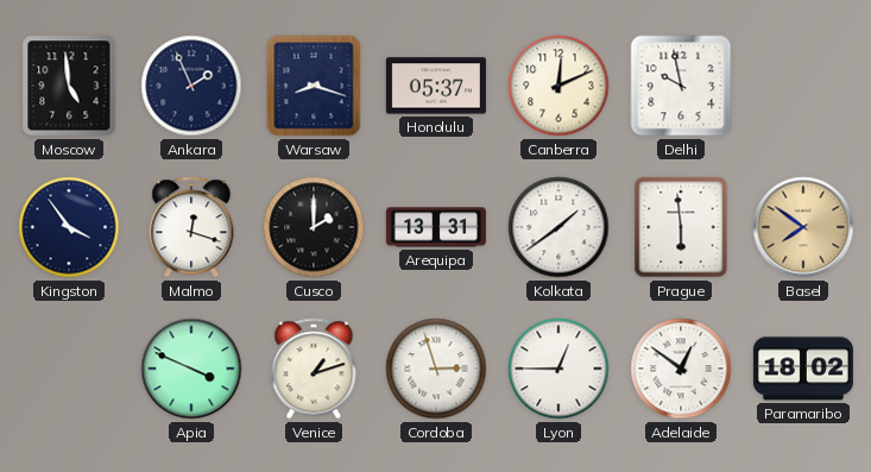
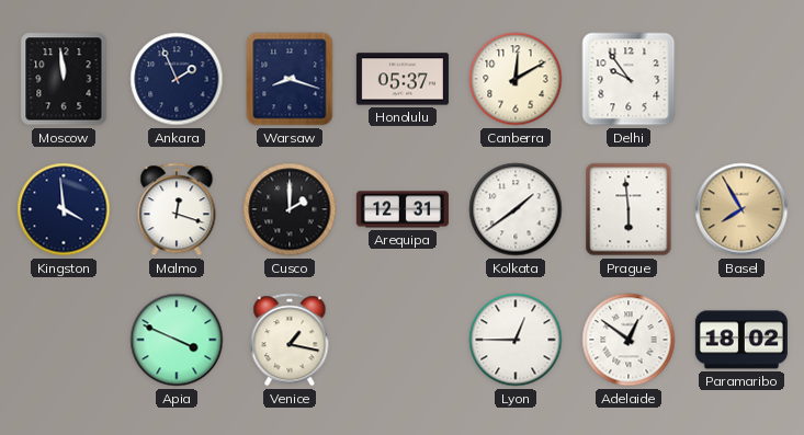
Moscow: 4:59 -> 11:59
Canberra: 12:11 -> 12:10
Delhi: 9:58 -> 9:54
Kingston: 3:54 -> 3:59
Arequipa: 13:31 -> 12:31
Basel: 7:51 -> 7:55
Venice: 1:12 -> 1:17
Cordoba: 2:57 -> none
